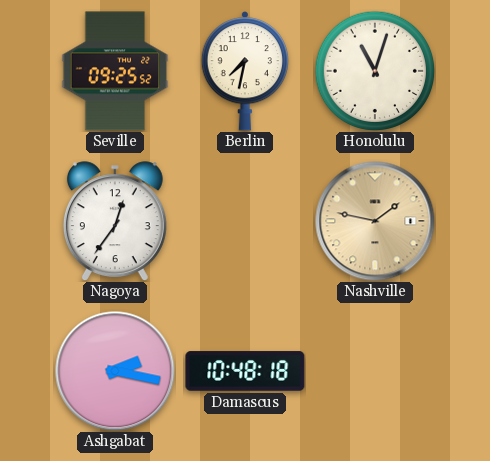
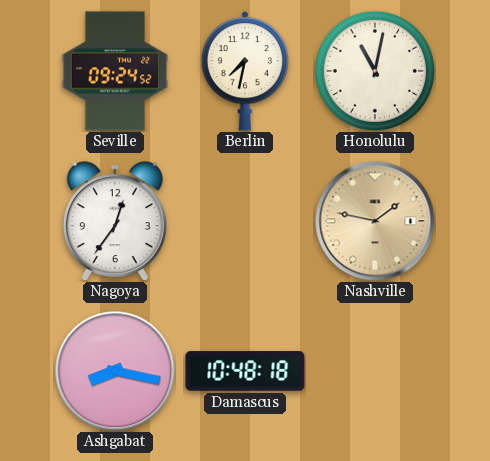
Seville: 09:25 -> 09:24
Honolulu: 11:03 -> 11:02
Ashgabat: 2:17 -> 8:17
